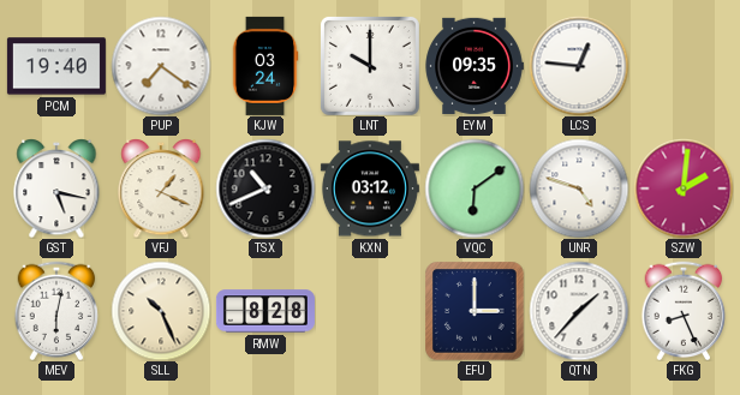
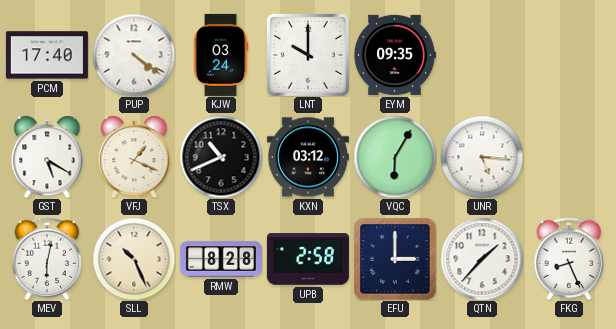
PCM: 19:40 -> 17:40
PUP: 7:21 -> 4:21
LCS: 12:46 -> none
GST: 5:17 -> 5:20
VQC: 6:09 -> 6:05
UNR: 4:48 -> 5:16
SZW: 2:01 -> none
UPB: none -> 2:58
